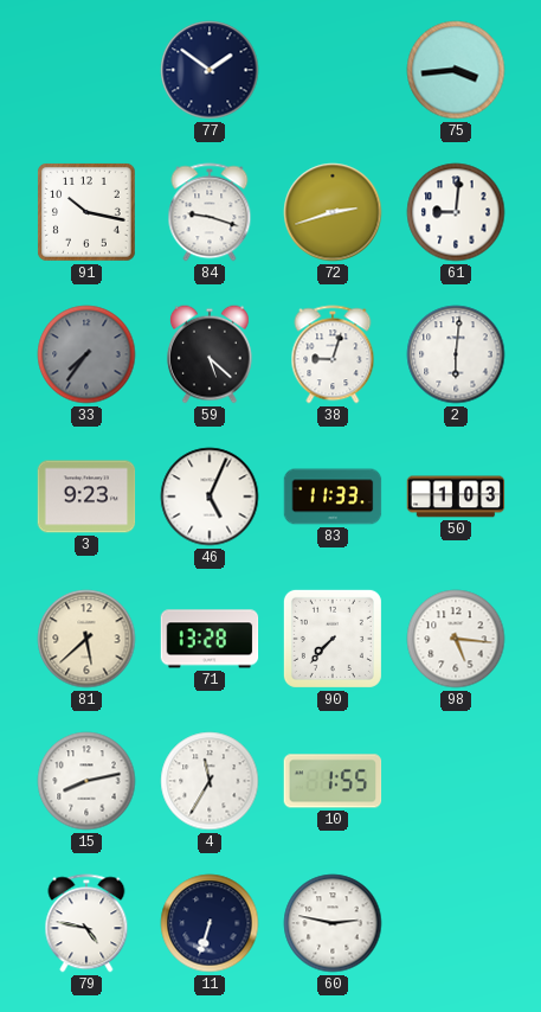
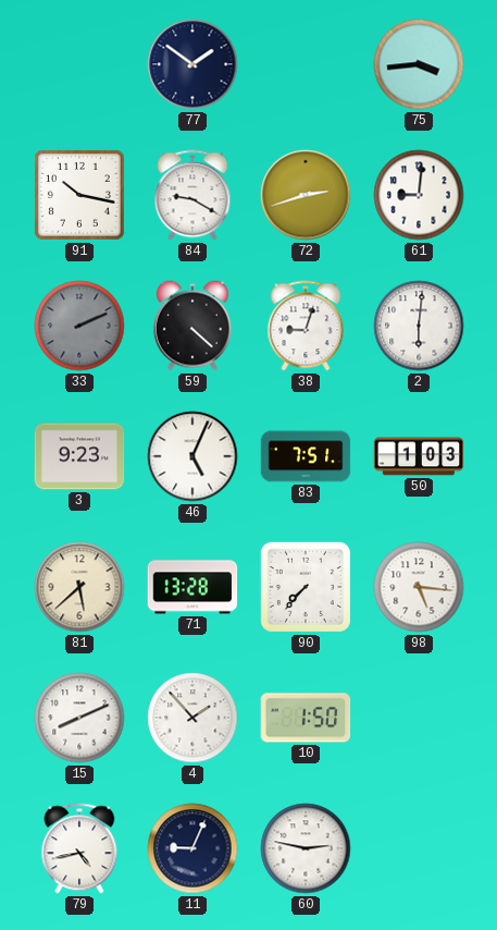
84: 9:18 -> 9:20
33: 7:36 -> 2:11
59: 5:22 -> 4:22
83: 11:33 -> 7:51
15: 8:13 -> 8:11
4: 11:35 -> 1:53
10: 1:55 -> 1:50
79: 4:47 -> 4:43
11: 6:33 -> 9:04
